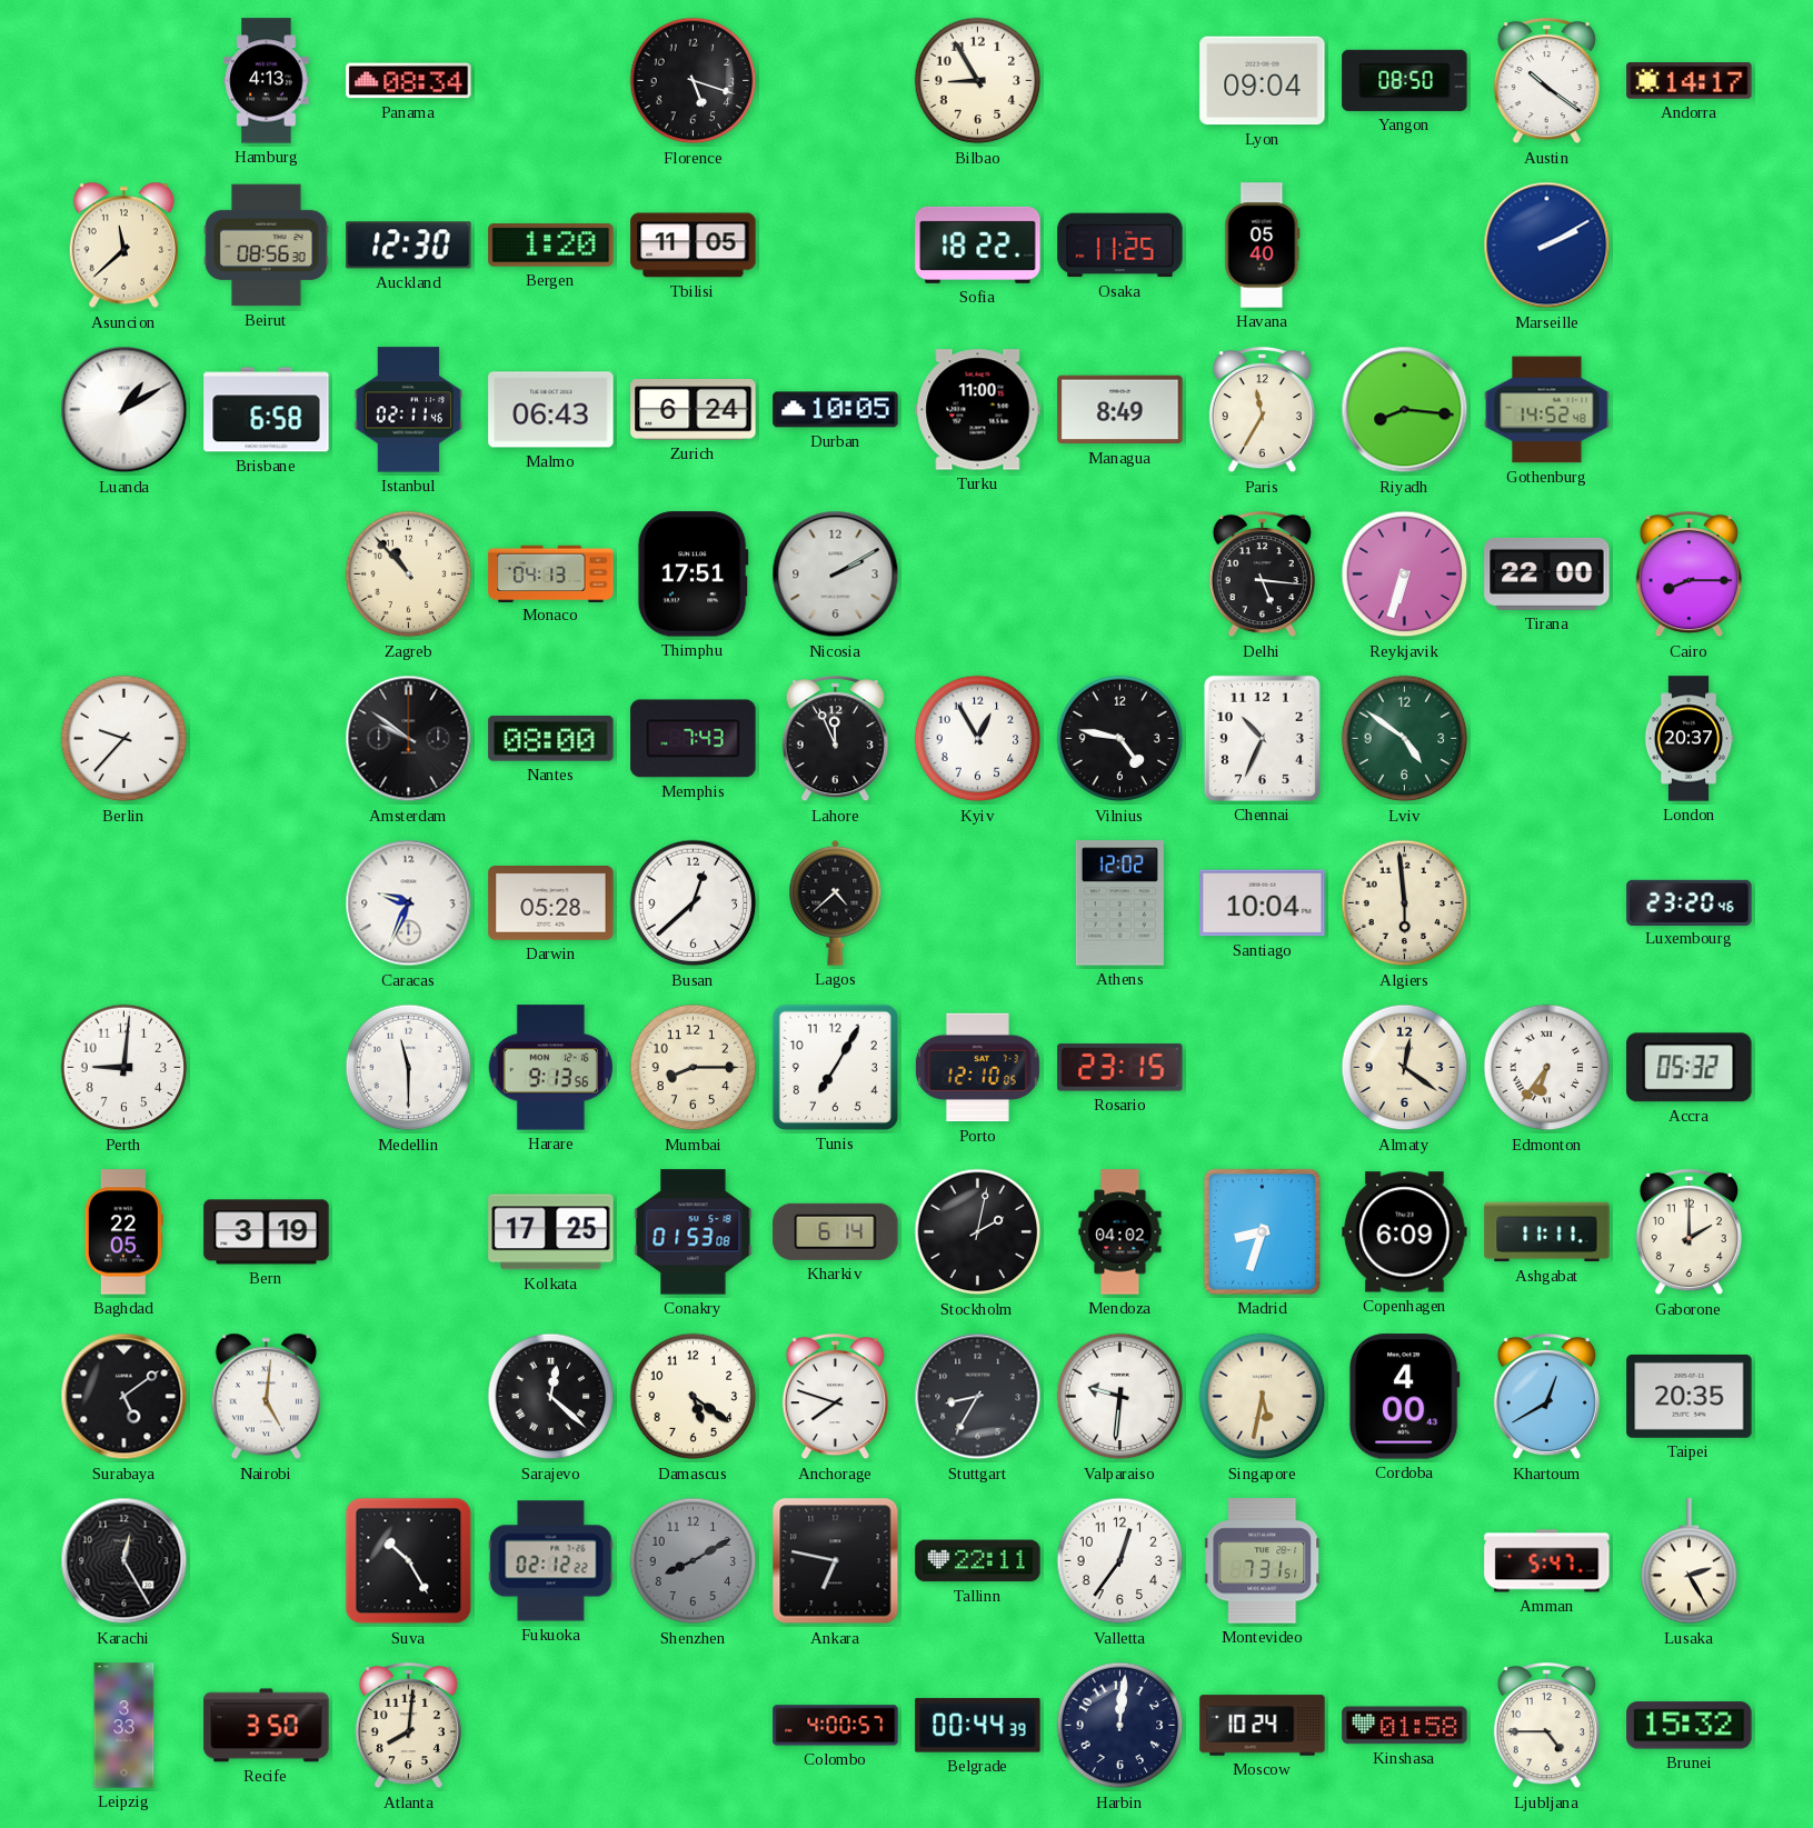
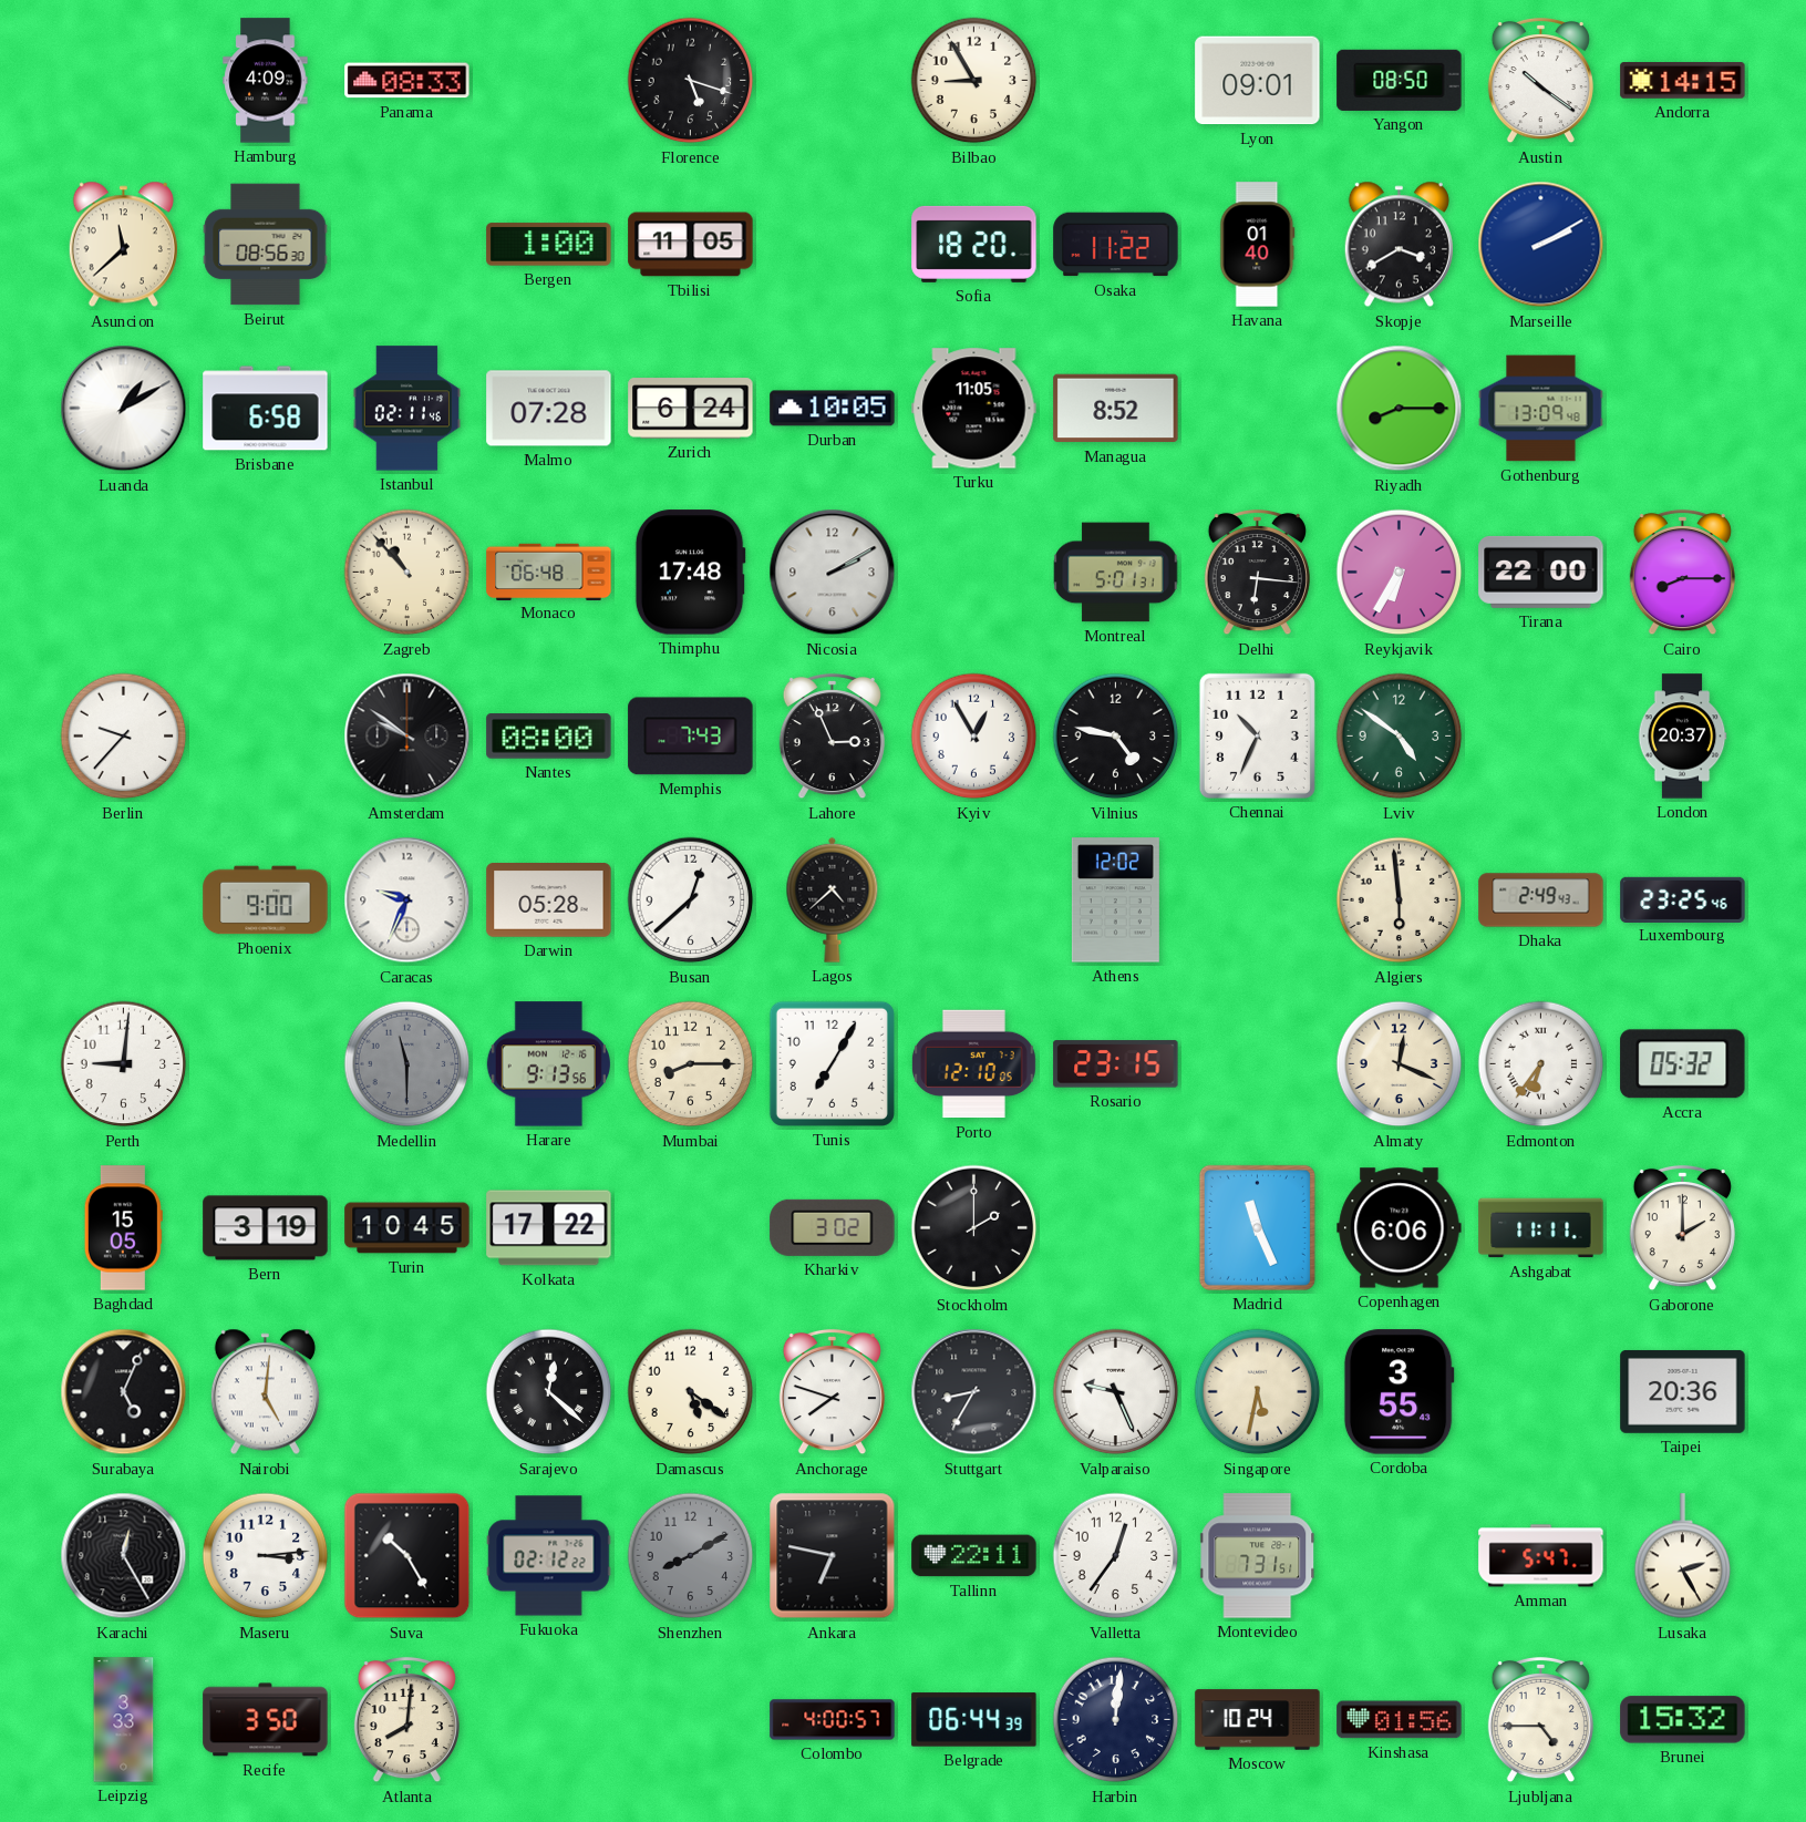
Hamburg: 4:13 -> 4:09
Panama: 08:34 -> 08:33
Lyon: 09:04 -> 09:01
Andorra: 14:17 -> 14:15
Auckland: 12:30 -> none
Bergen: 1:20 -> 1:00
Sofia: 18:22 -> 18:20
Osaka: 11:25 -> 11:22
Havana: 05:40 -> 01:40
Skopje: none -> 3:40
Malmo: 06:43 -> 07:28
Turku: 11:00 -> 11:05
Managua: 8:49 -> 8:52
Paris: 11:35 -> none
Riyadh: 8:16 -> 8:15
Gothenburg: 14:52 -> 13:09
Monaco: 04:13 -> 06:48
Thimphu: 17:51 -> 17:48
Montreal: none -> 5:01
Delhi: 5:16 -> 6:16
Reykjavik: 6:33 -> 6:35
Lahore: 11:56 -> 2:56
Phoenix: none -> 9:00
Santiago: 10:04 -> none
Dhaka: none -> 2:49
Luxembourg: 23:20 -> 23:25
Medellin dial: white -> grey
Almaty: 12:21 -> 12:19
Baghdad: 22:05 -> 15:05
Turin: none -> 10:45
Kolkata: 17:25 -> 17:22
Conakry: 01:53 -> none
Kharkiv: 6:14 -> 3:02
Stockholm: 2:02 -> 2:00
Mendoza: 04:02 -> none
Madrid: 8:33 -> 11:26
Copenhagen: 6:09 -> 6:06
Surabaya: 5:09 -> 5:04
Valparaiso: 9:31 -> 9:26
Cordoba: 4:00 -> 3:55
Khartoum: 12:40 -> none
Taipei: 20:35 -> 20:36
Maseru: none -> 3:14
Belgrade: 00:44 -> 06:44
Kinshasa: 01:58 -> 01:56
